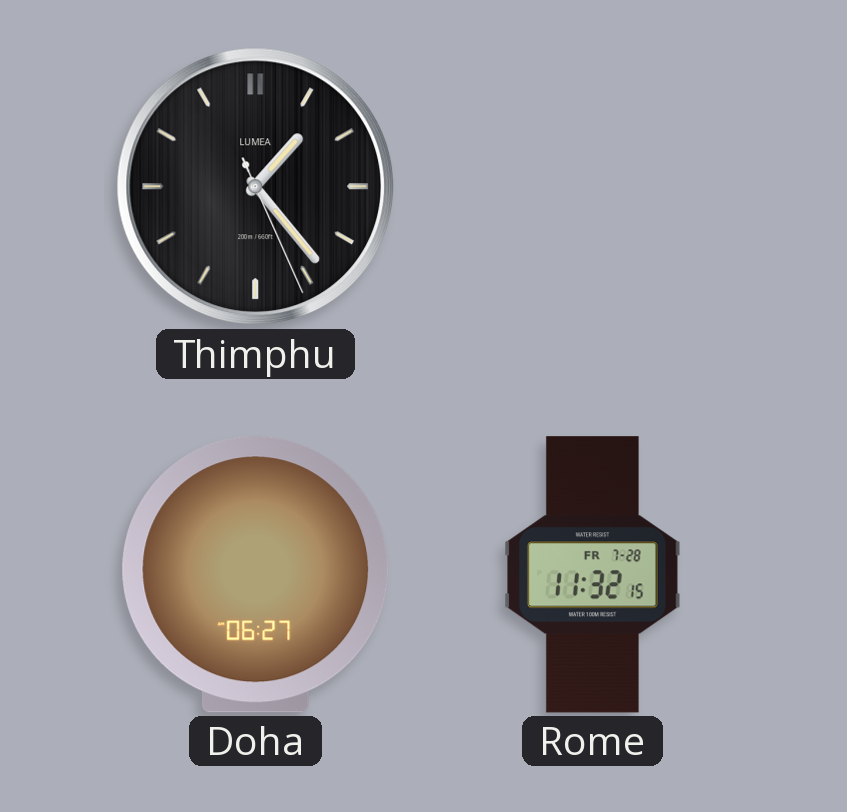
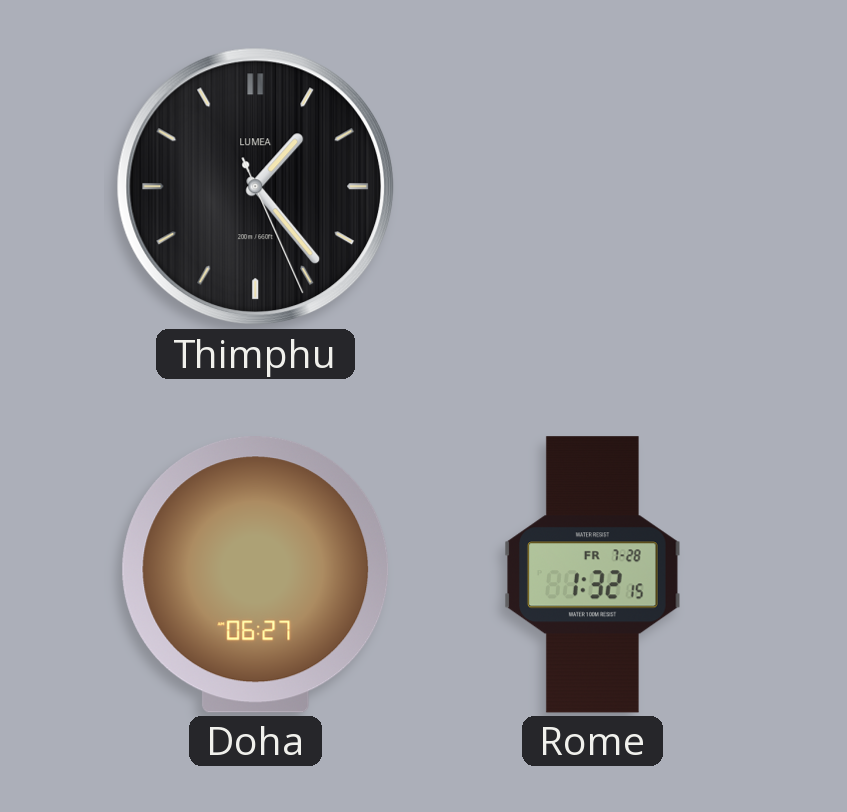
Rome: 11:32 -> 1:32
